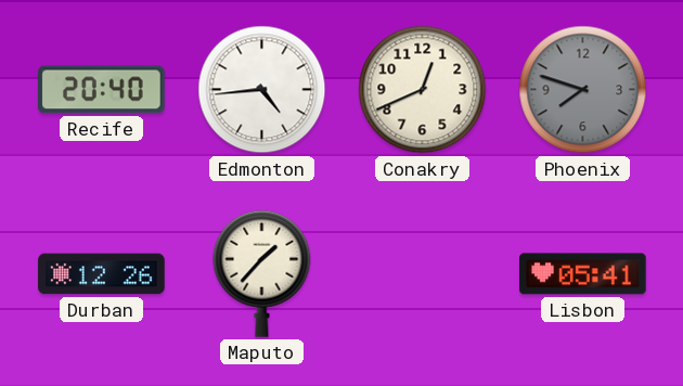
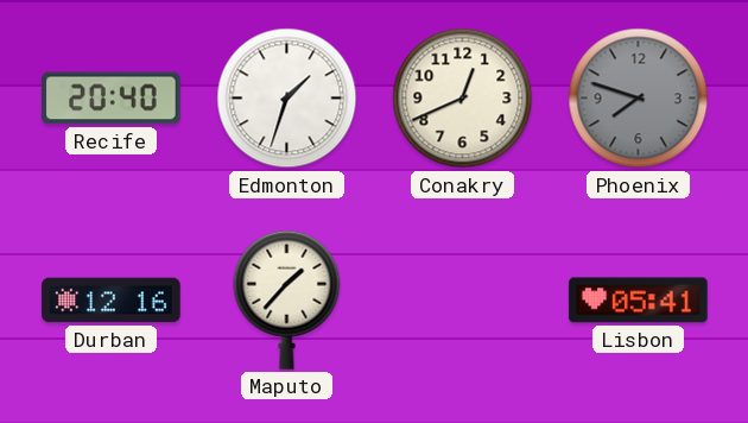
Edmonton: 4:44 -> 1:33
Durban: 12:26 -> 12:16
